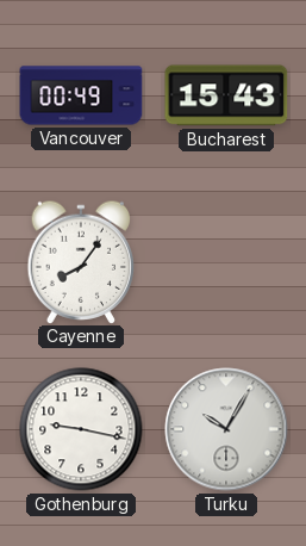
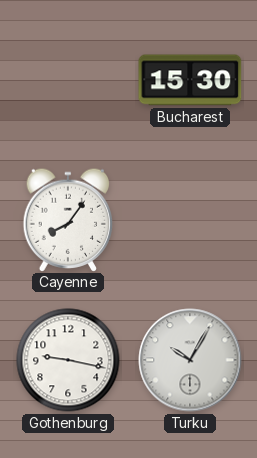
Vancouver: 00:49 -> none
Bucharest: 15:43 -> 15:30
